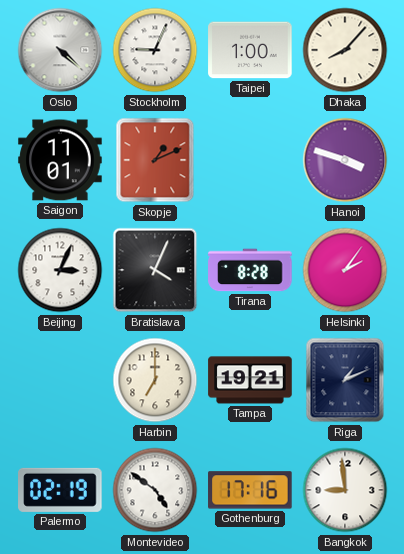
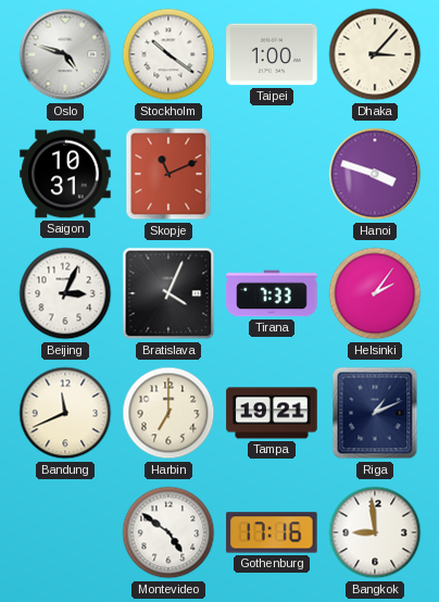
Oslo: 4:22 -> 4:48
Stockholm: 9:04 -> 10:21
Dhaka: 8:07 -> 3:07
Saigon: 11:01 -> 10:31
Skopje: 1:11 -> 11:11
Tirana: 8:28 -> 7:33
Bandung: none -> 11:41
Palermo: 02:19 -> none
